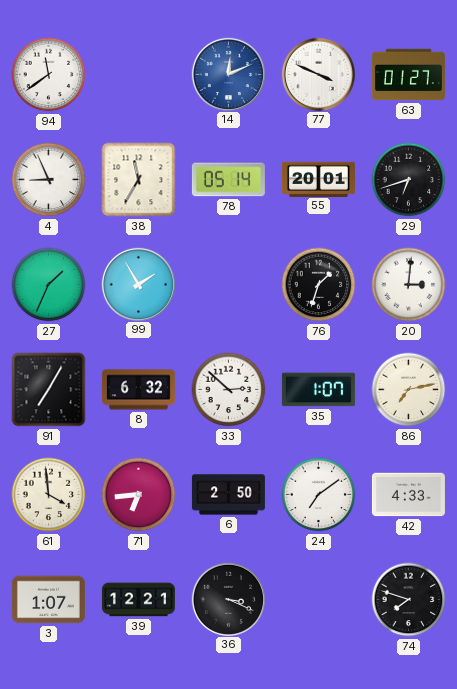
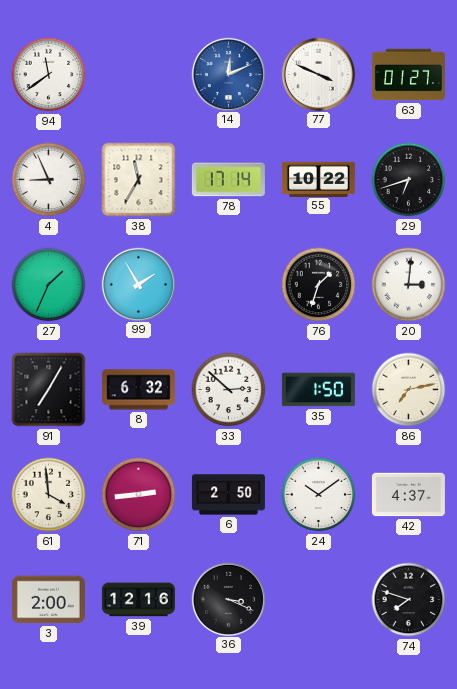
78: 05:14 -> 17:14
55: 20:01 -> 10:22
35: 1:07 -> 1:50
71: 6:44 -> 2:44
24: 7:09 -> 10:09
42: 4:33 -> 4:37
3: 1:07 -> 2:00
39: 12:21 -> 12:16
